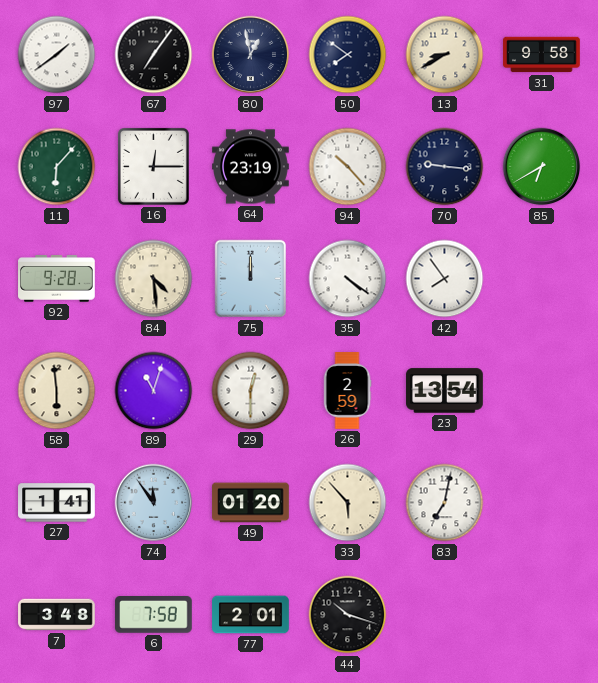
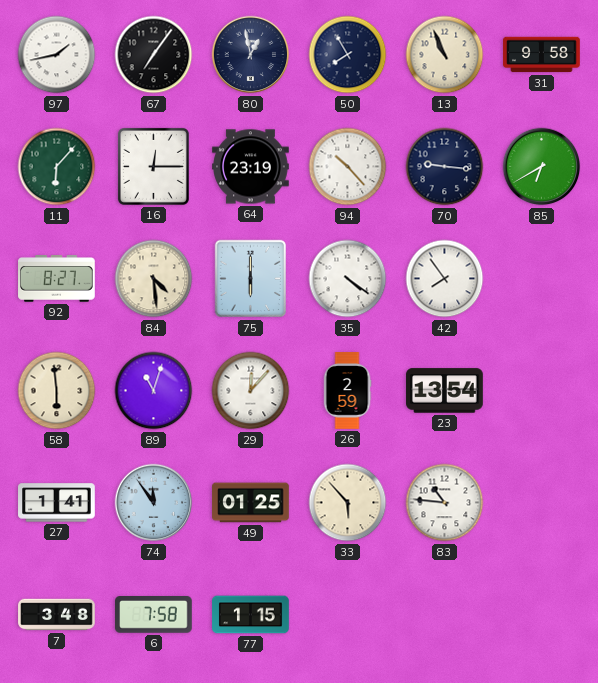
97: 1:39 -> 1:43
50: 7:51 -> 7:55
13: 8:40 -> 10:56
92: 9:28 -> 8:27
75: 12:00 -> 6:00
29: 12:30 -> 12:07
49: 01:20 -> 01:25
83: 7:02 -> 10:46
77: 2:01 -> 1:15
44: 10:18 -> none
